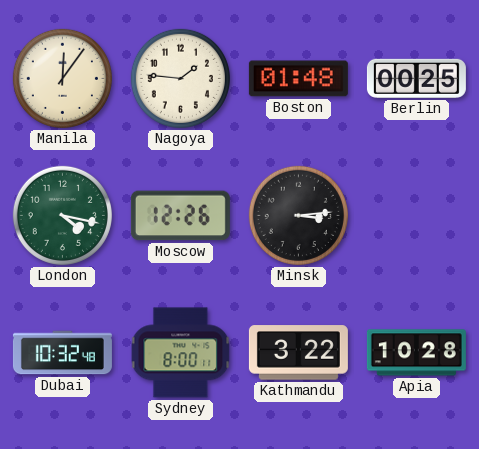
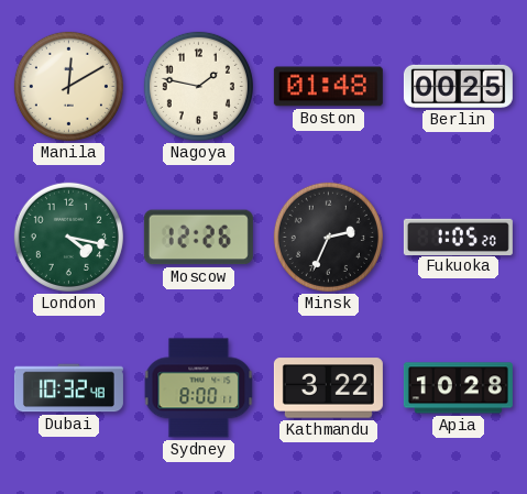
Manila: 12:06 -> 12:10
Nagoya: 1:46 -> 1:47
Minsk: 3:14 -> 2:34
Fukuoka: none -> 1:05
